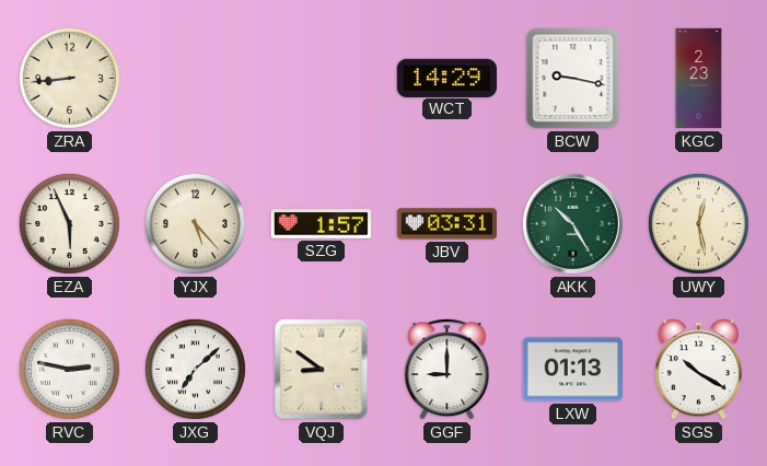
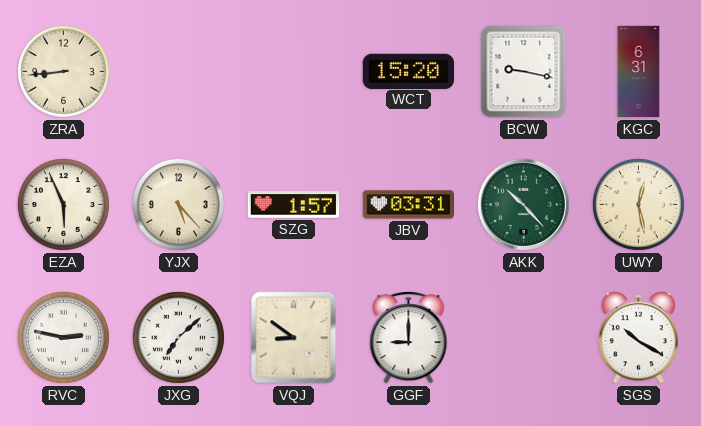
WCT: 14:29 -> 15:20
KGC: 2:23 -> 6:31
AKK: 10:25 -> 10:23
LXW: 01:13 -> none
